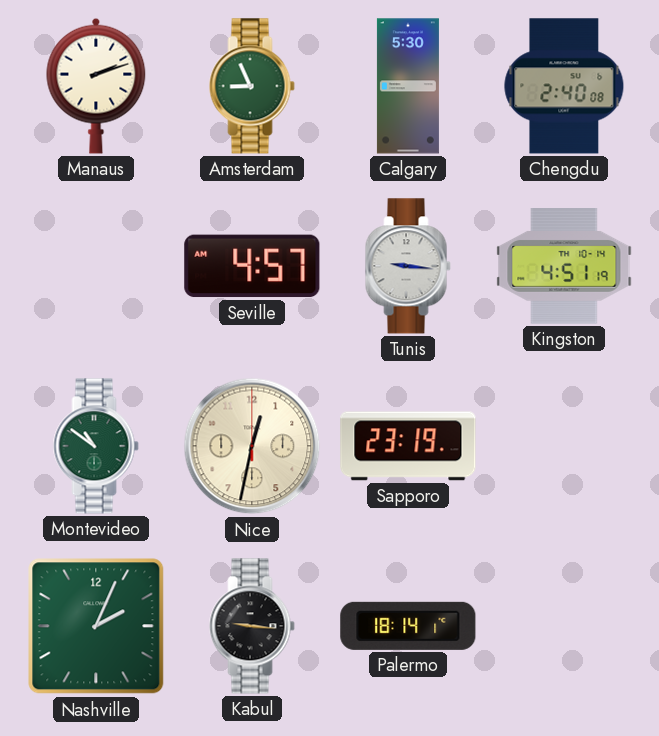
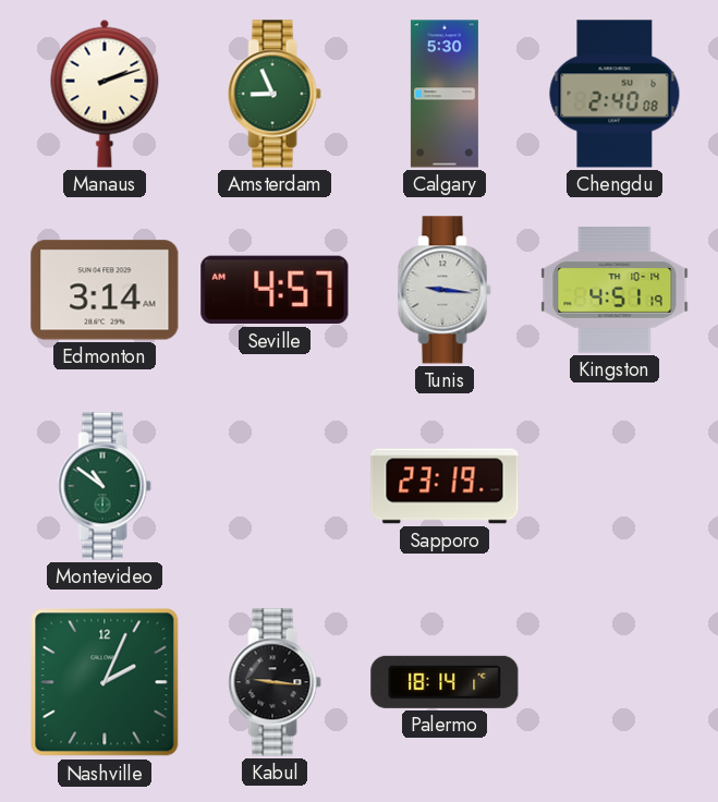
Edmonton: none -> 3:14
Nice: 12:32 -> none
